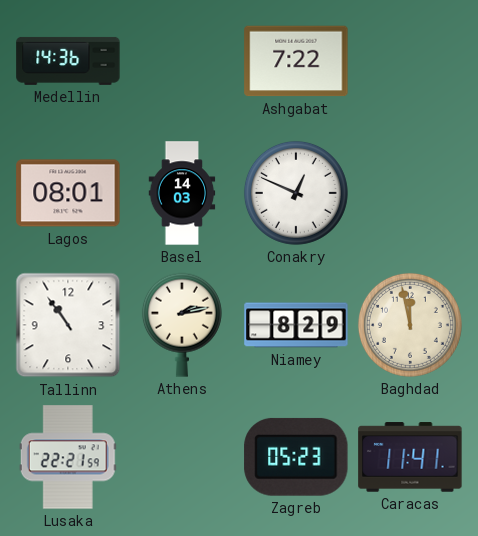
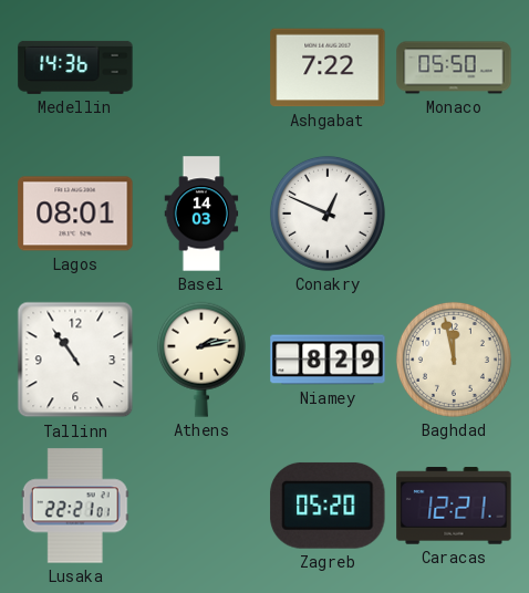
Monaco: none -> 05:50
Lusaka: 22:21:59 -> 22:21:01
Zagreb: 05:23 -> 05:20
Caracas: 11:41 -> 12:21
